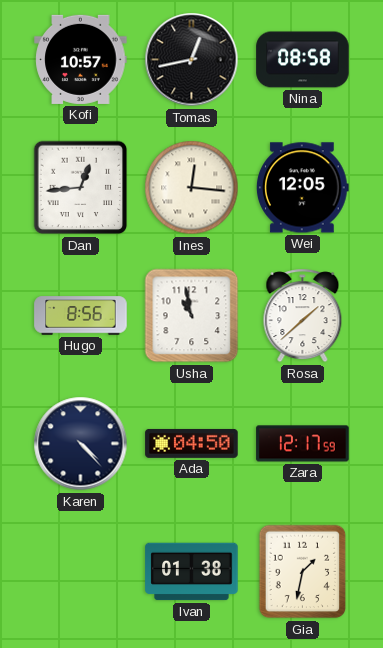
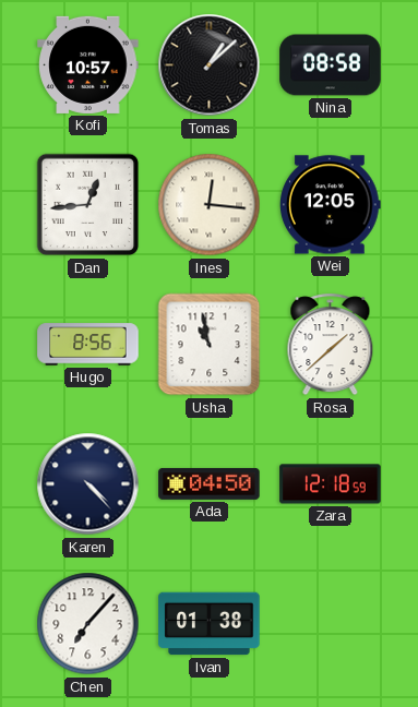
Tomas: 12:43 -> 1:08
Zara: 12:17 -> 12:18
Chen: none -> 7:07
Gia: 1:32 -> none
